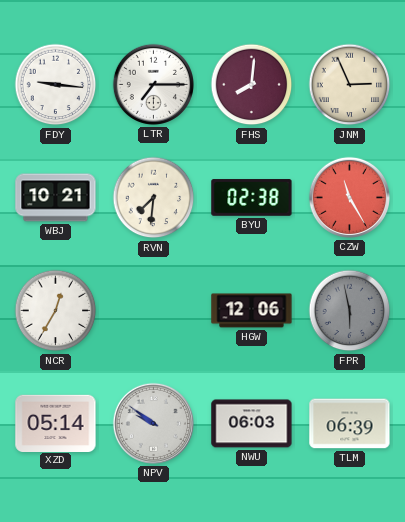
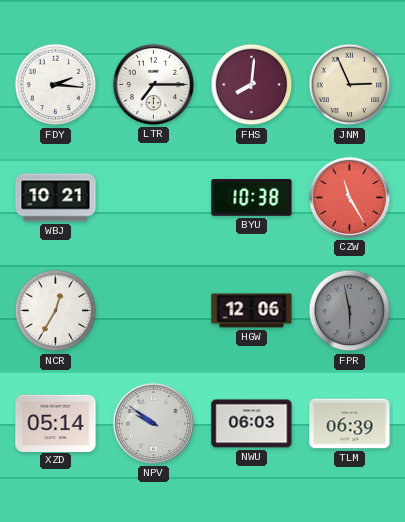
FDY: 9:16 -> 2:16
RVN: 7:31 -> none
BYU: 02:38 -> 10:38
